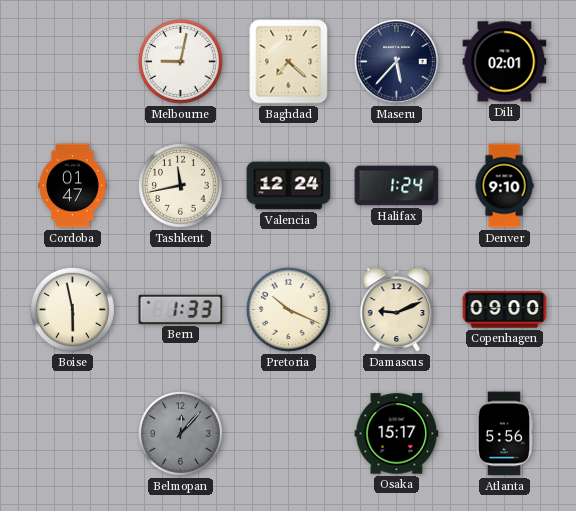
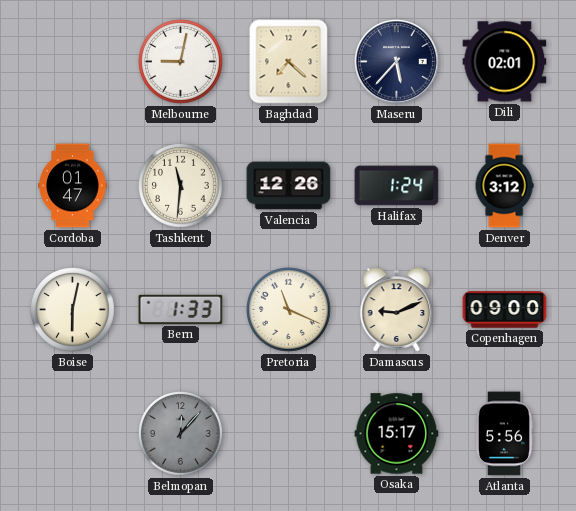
Tashkent: 11:43 -> 11:31
Valencia: 12:24 -> 12:26
Denver: 9:10 -> 3:12
Boise: 5:58 -> 6:02
Pretoria: 10:19 -> 11:19
